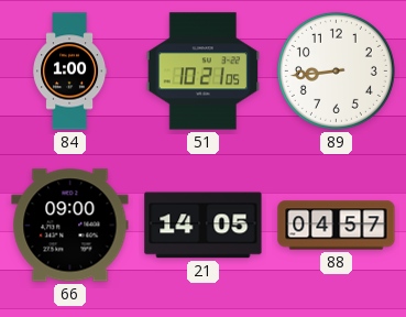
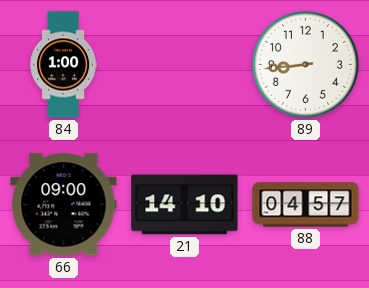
51: 10:21 -> none
21: 14:05 -> 14:10
